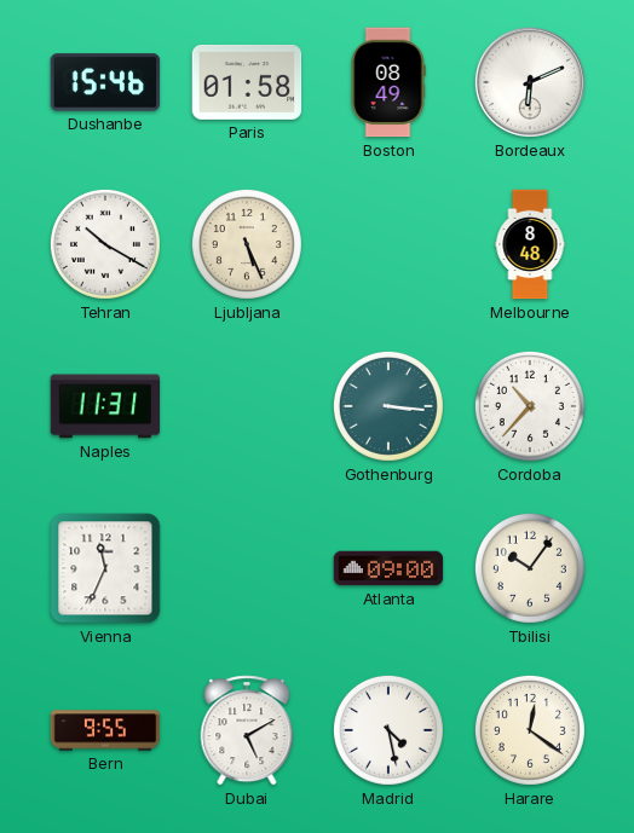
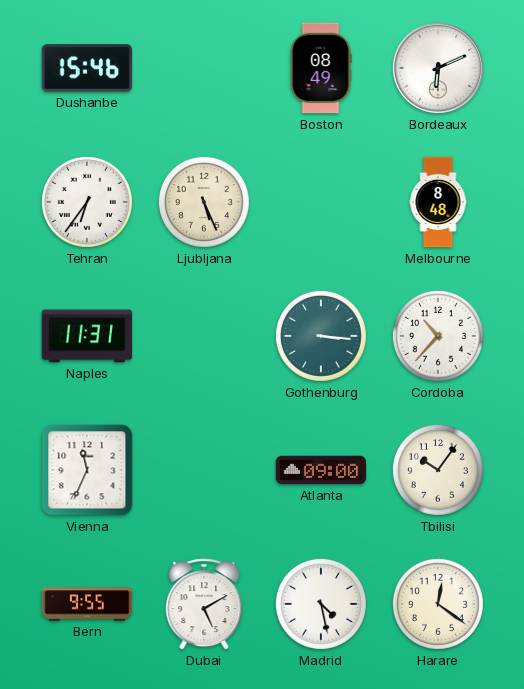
Paris: 01:58 -> none
Tehran: 10:20 -> 6:36
